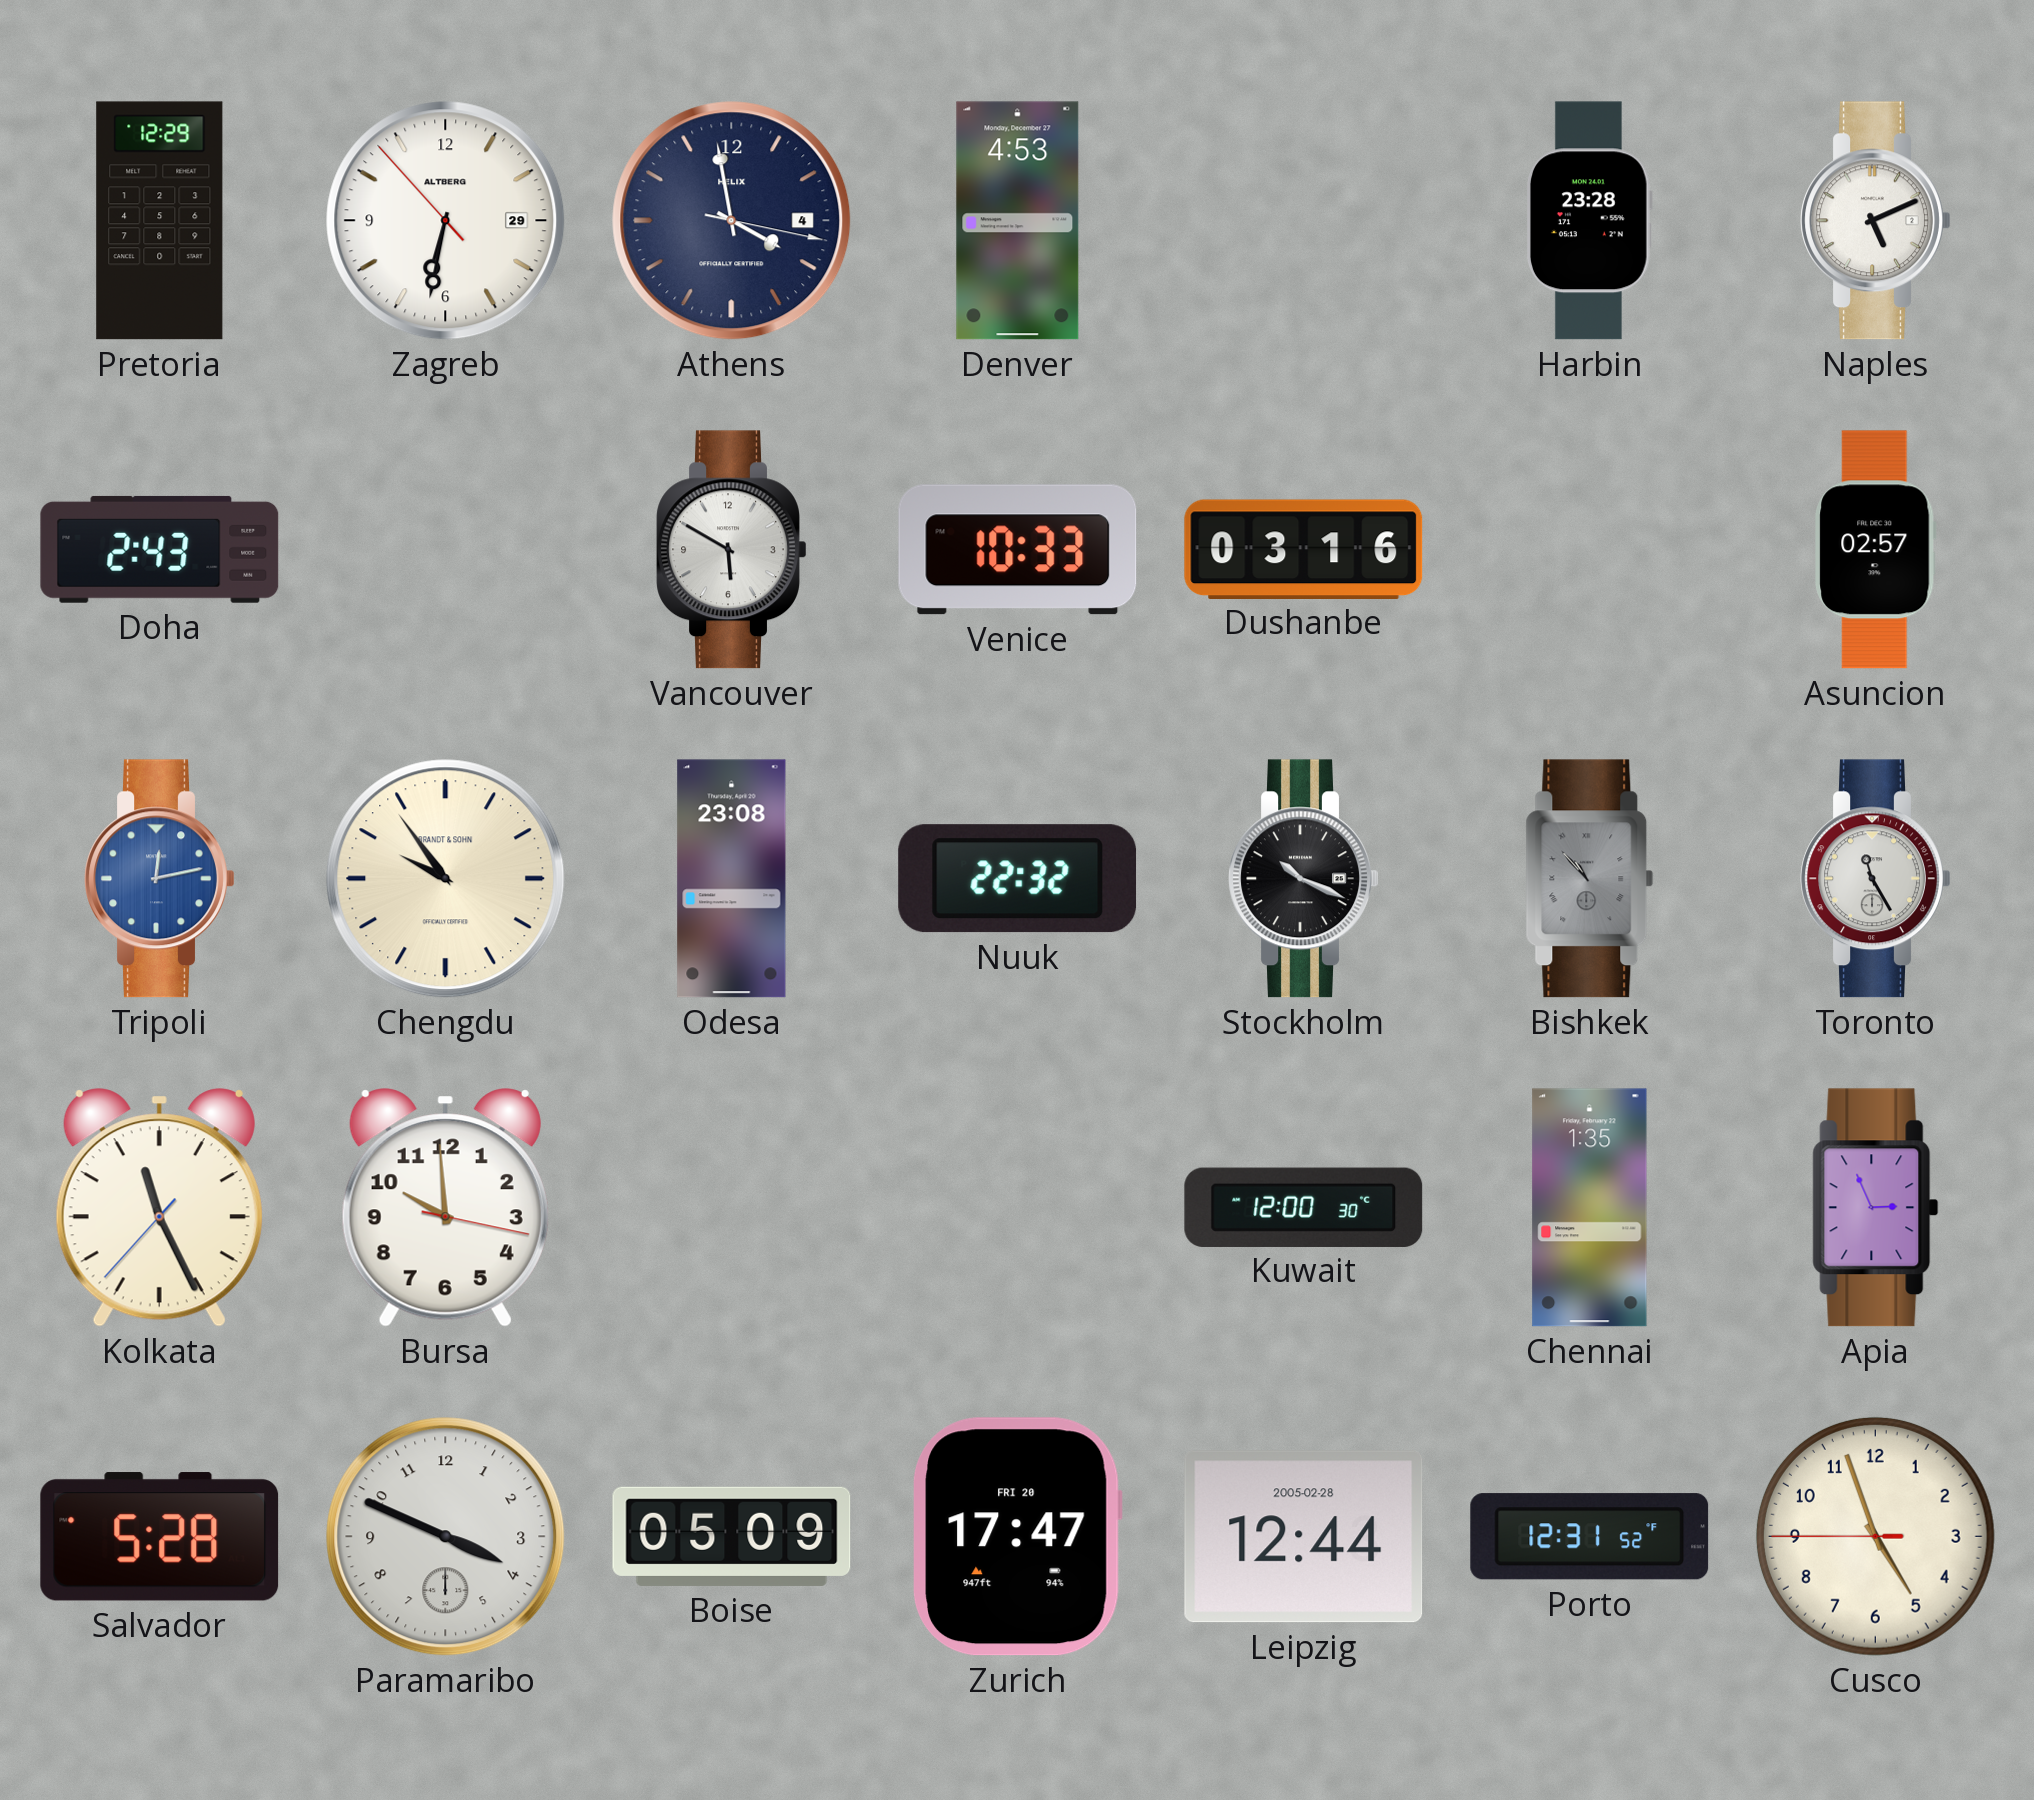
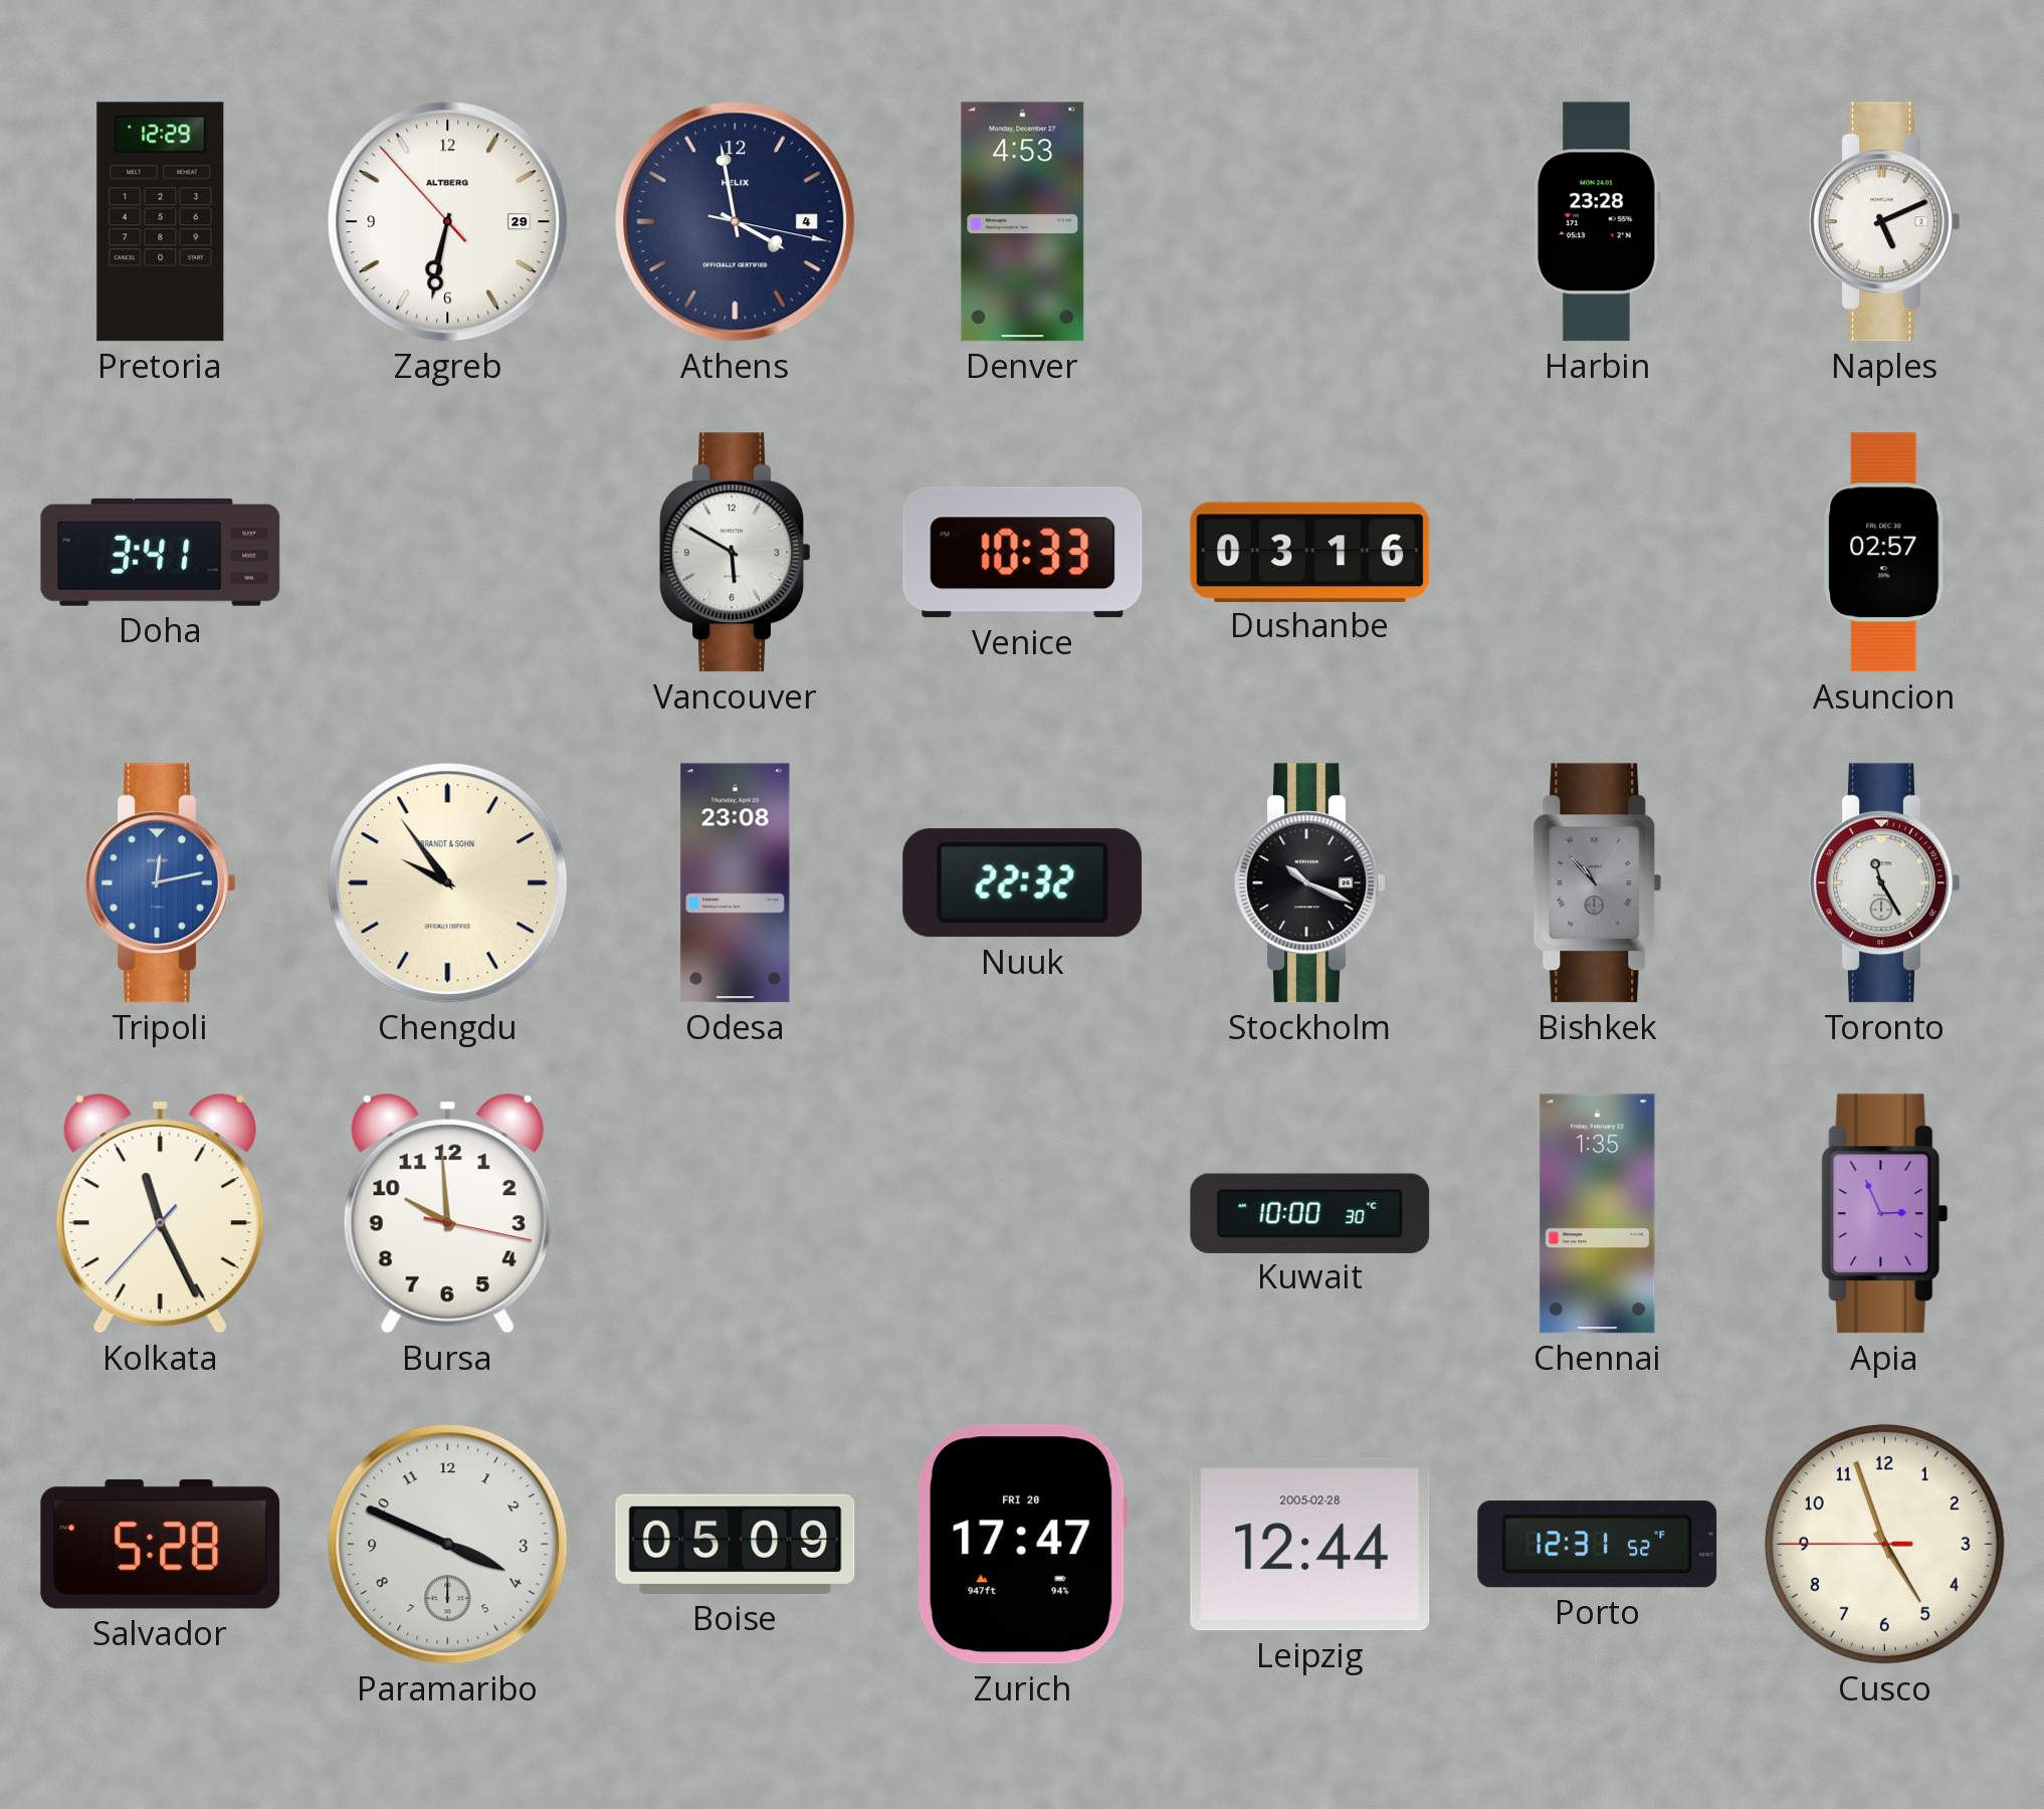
Doha: 2:43 -> 3:41
Kuwait: 12:00 -> 10:00
